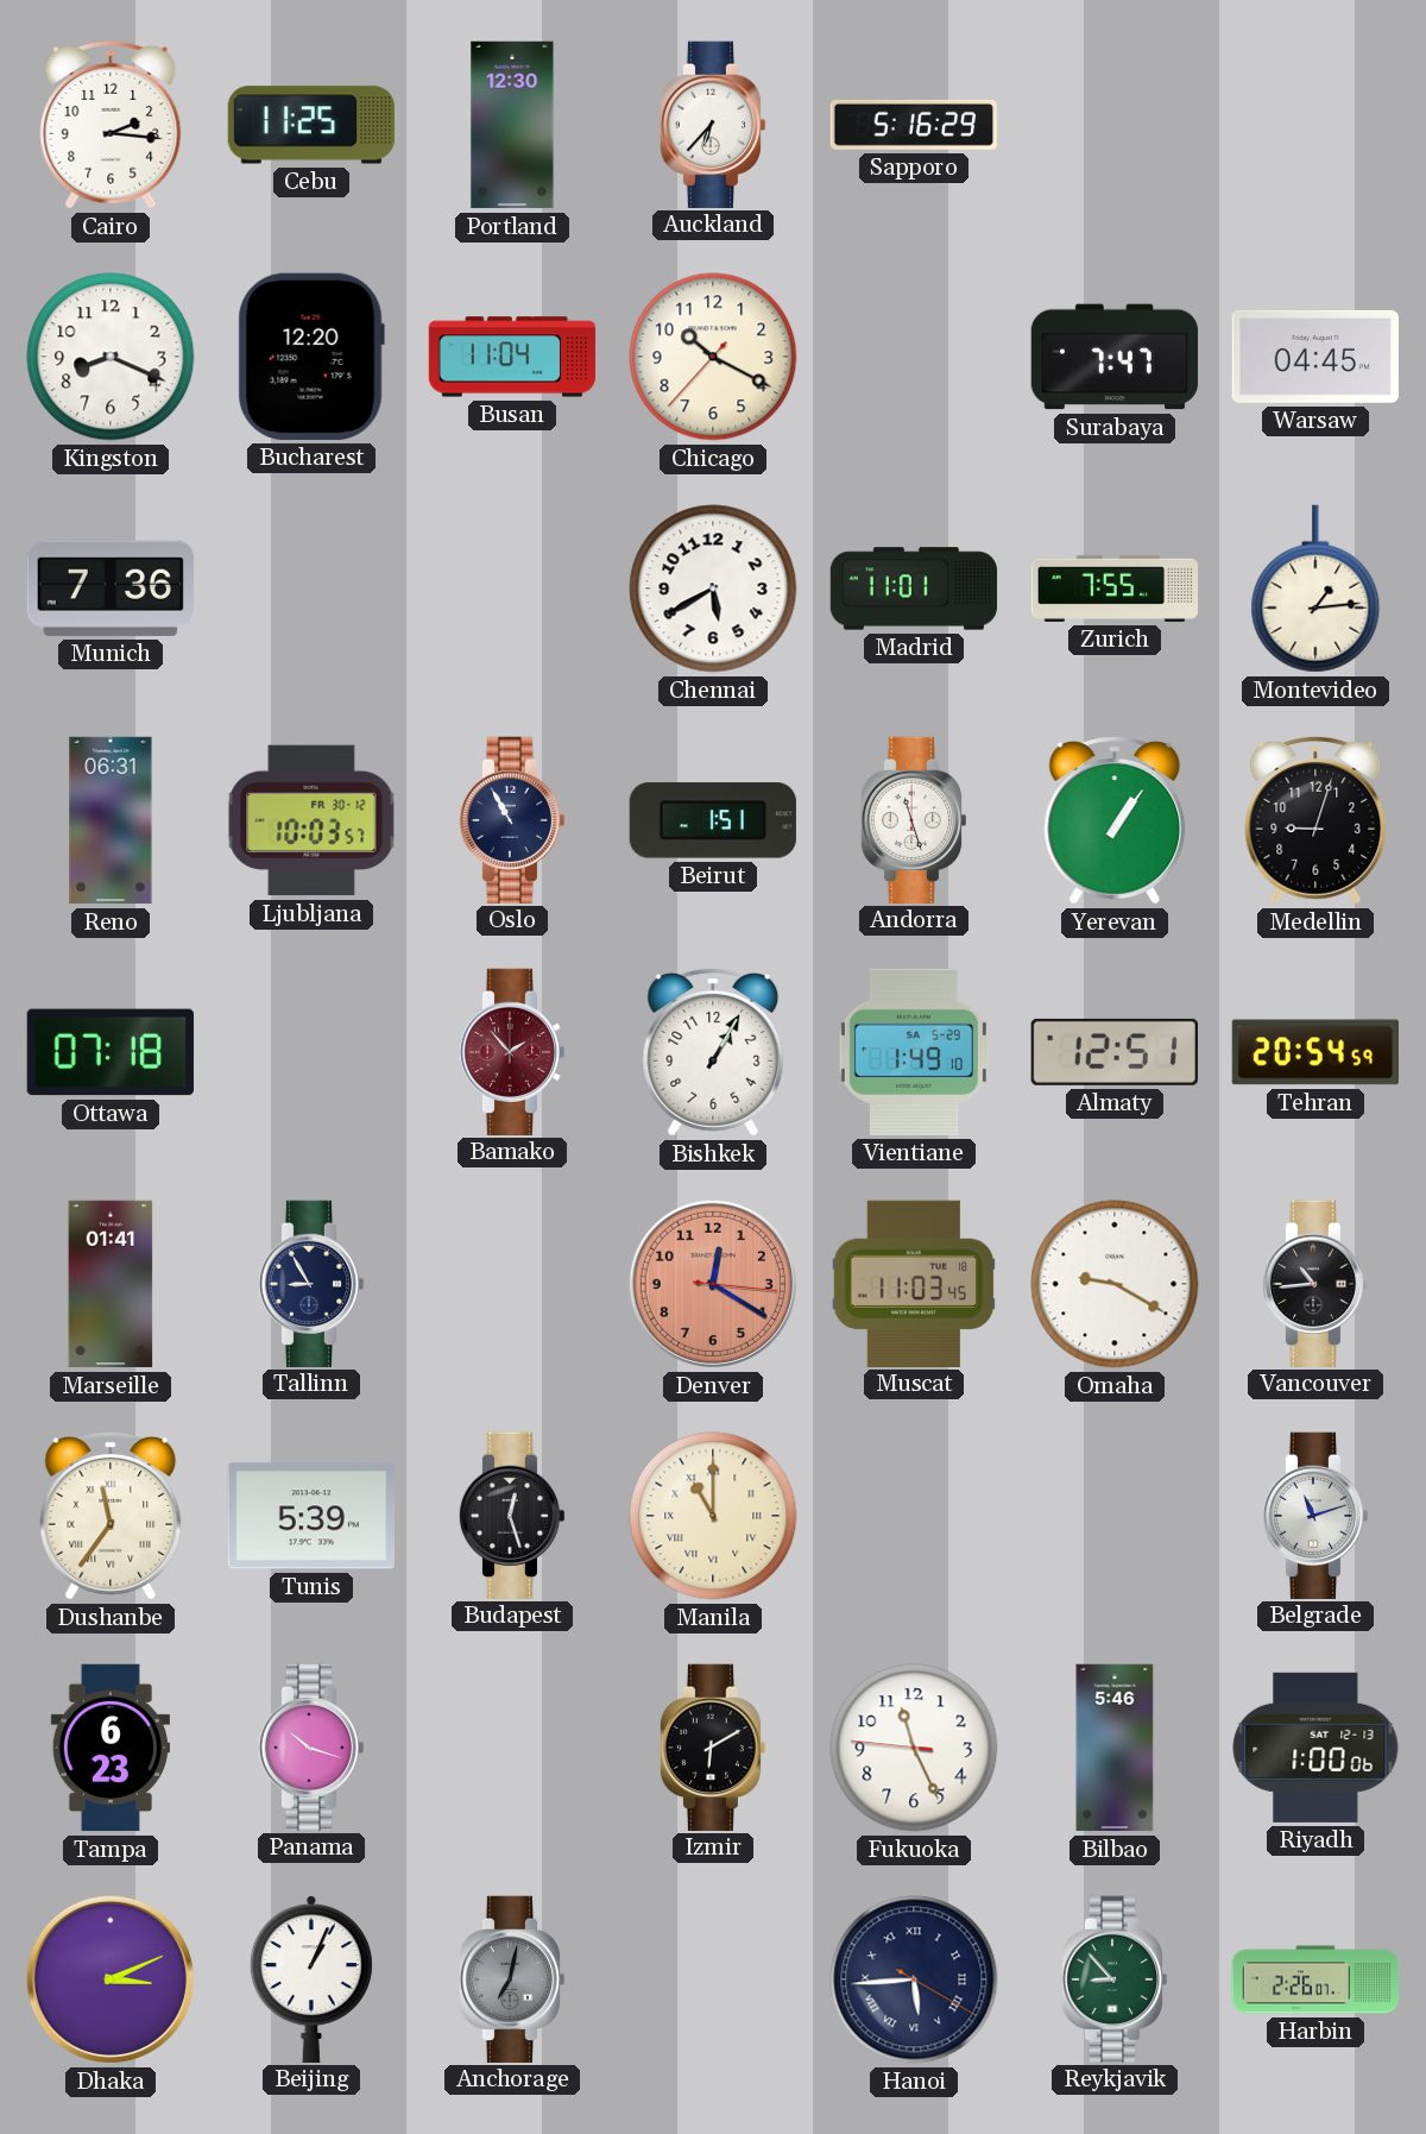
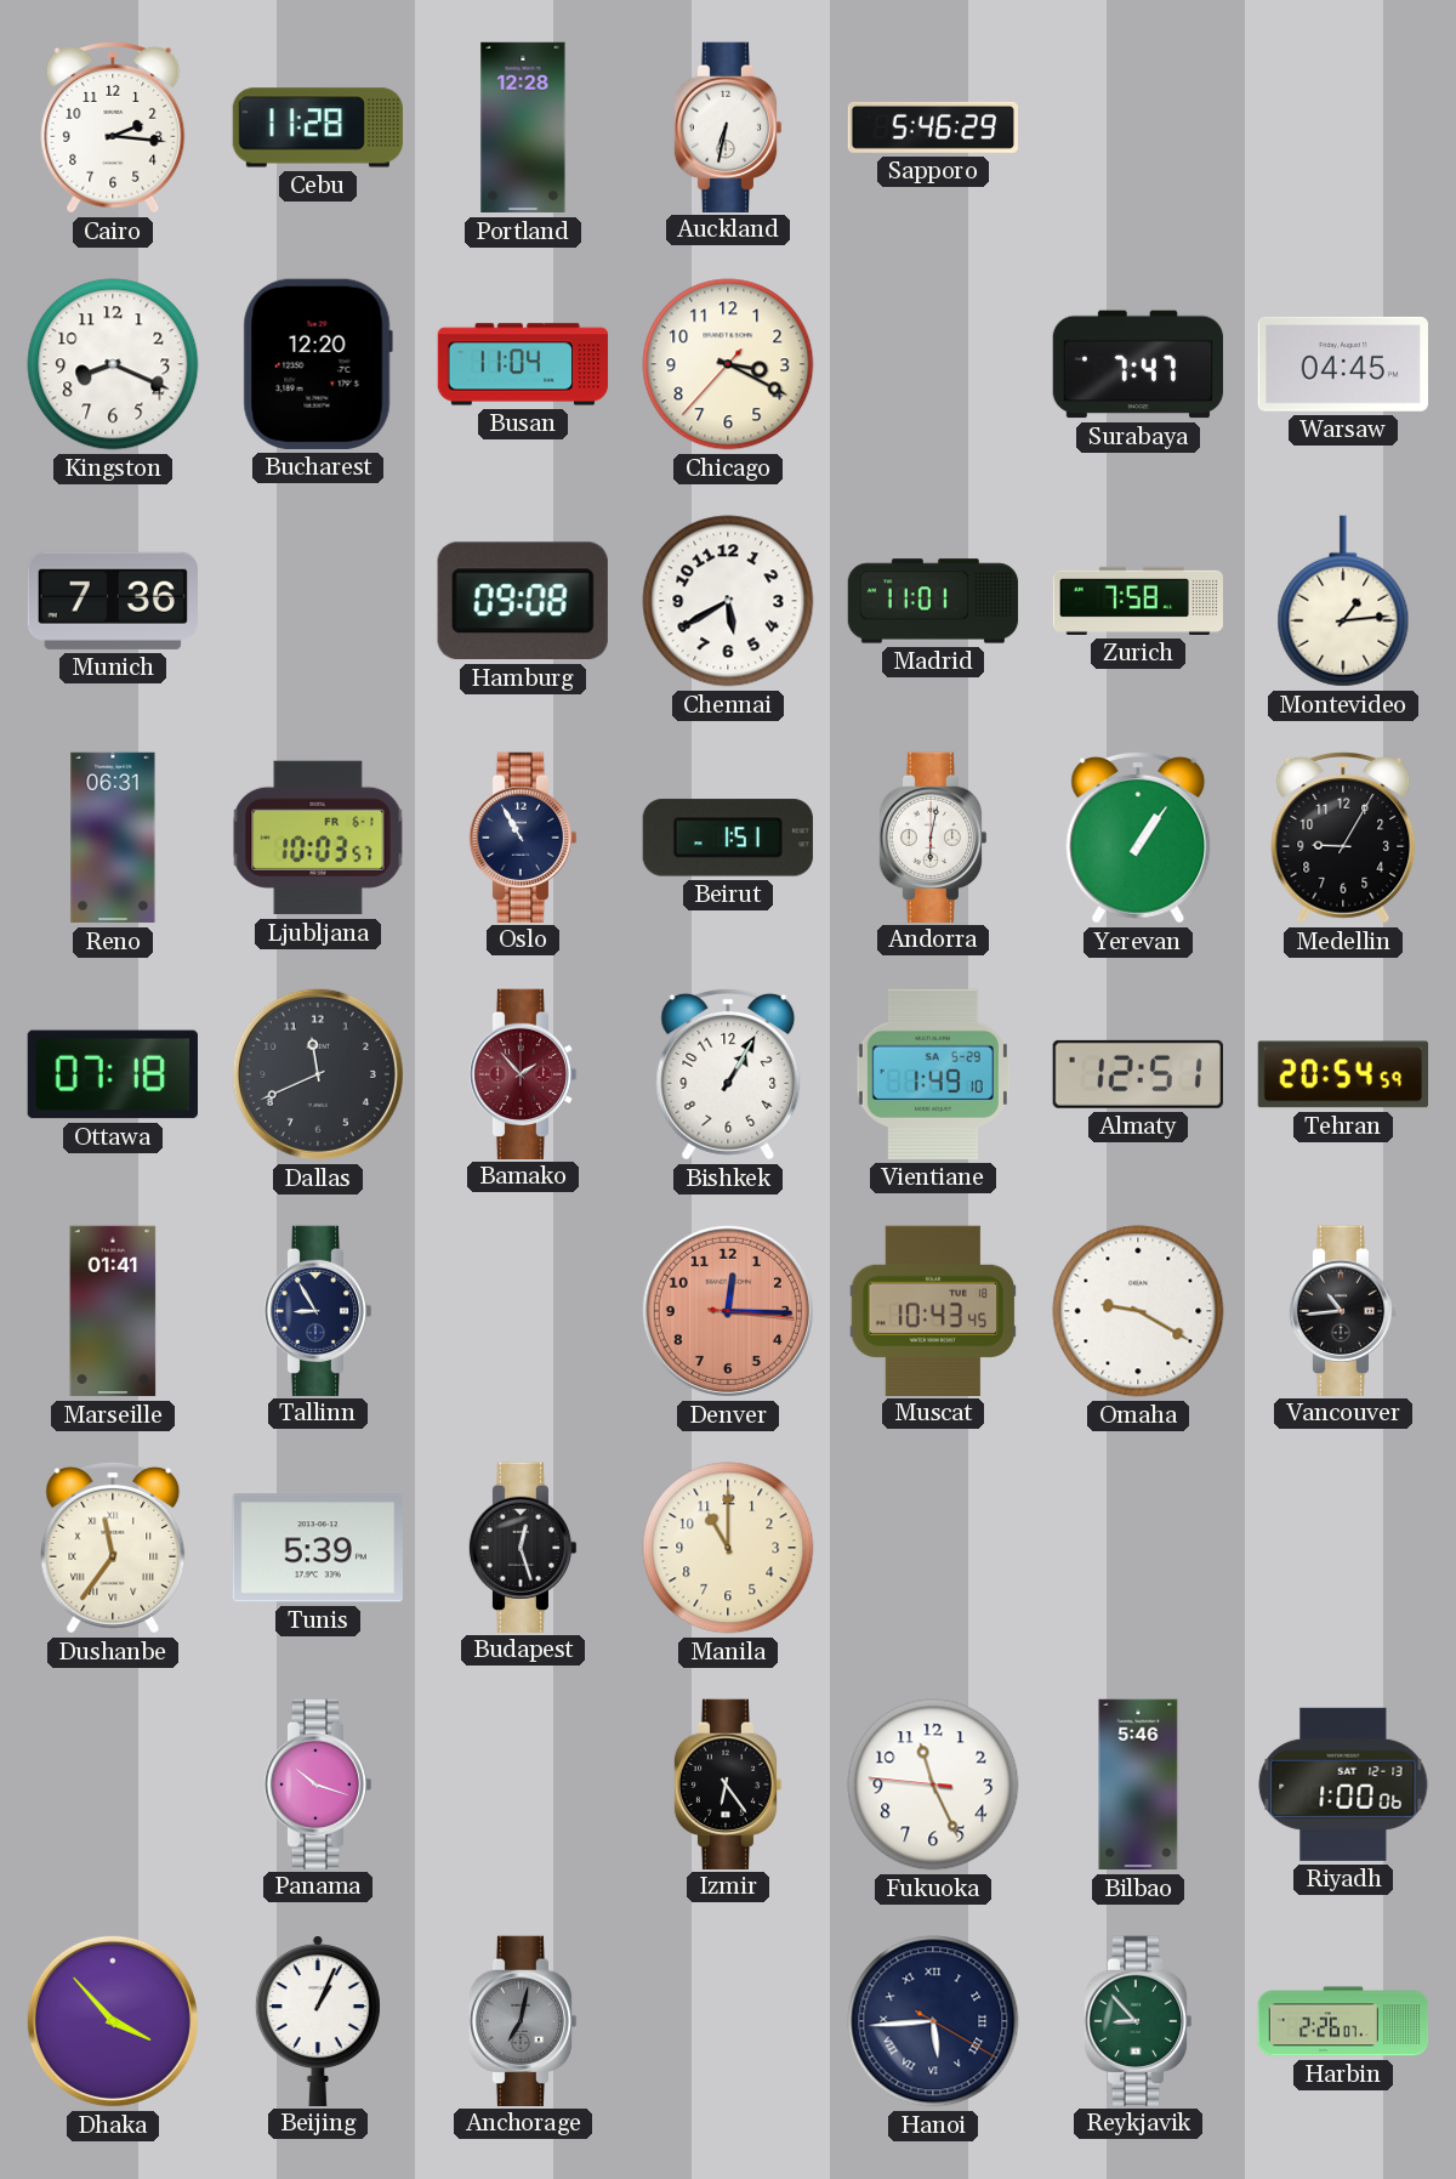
Cebu: 11:25 -> 11:28
Portland: 12:30 -> 12:28
Auckland: 6:37 -> 6:32
Sapporo: 5:16 -> 5:46
Chicago: 10:19 -> 3:19
Hamburg: none -> 09:08
Zurich: 7:55 -> 7:58
Ljubljana date: FR 30-12 -> FR 6-1
Andorra: 11:27 -> 6:02
Medellin: 9:03 -> 9:05
Dallas: none -> 11:41
Denver: 12:20 -> 12:15
Muscat: 11:03 -> 10:43
Manila numerals: Roman -> Arabic
Belgrade: 11:12 -> none
Tampa: 6:23 -> none
Izmir: 6:10 -> 6:24
Dhaka: 3:11 -> 3:53
